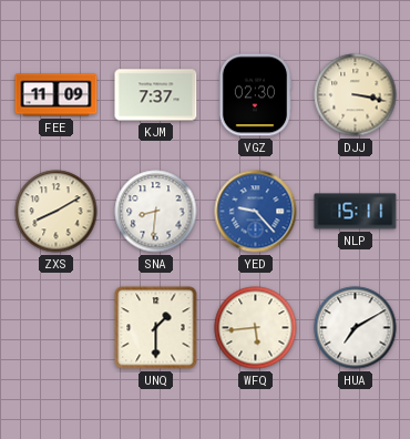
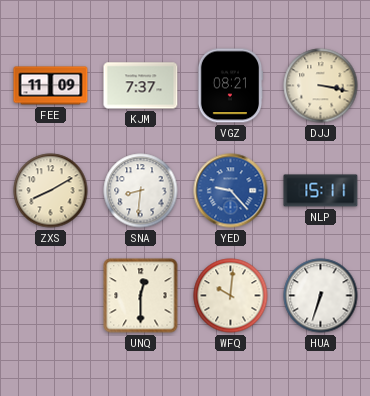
VGZ: 02:30 -> 08:21
UNQ: 1:30 -> 12:30
WFQ: 5:44 -> 10:01
HUA: 7:10 -> 6:33
